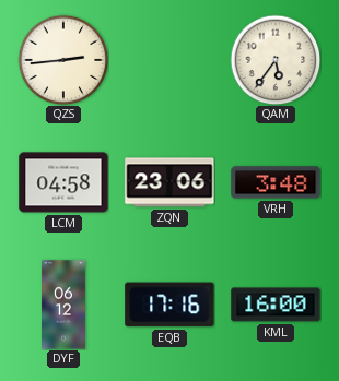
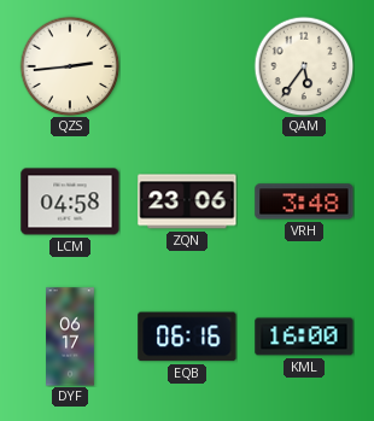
DYF: 06:12 -> 06:17
EQB: 17:16 -> 06:16
